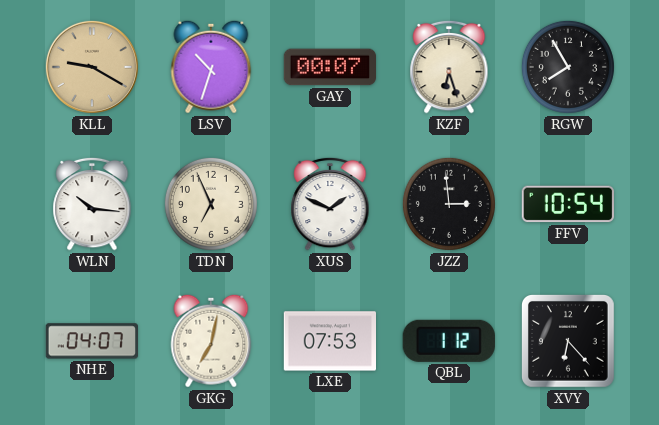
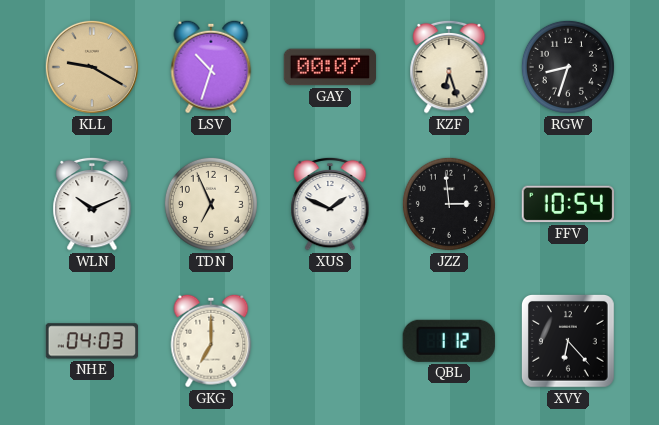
RGW: 7:55 -> 8:33
WLN: 10:16 -> 10:11
NHE: 04:07 -> 04:03
GKG: 7:02 -> 7:00
LXE: 07:53 -> none
